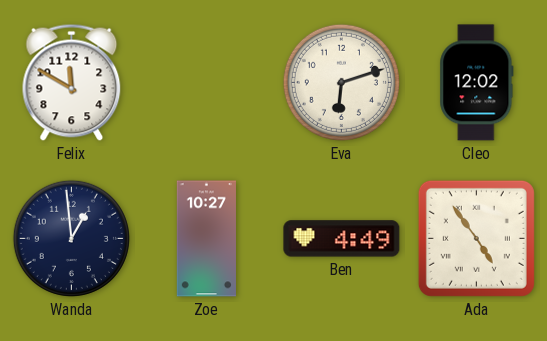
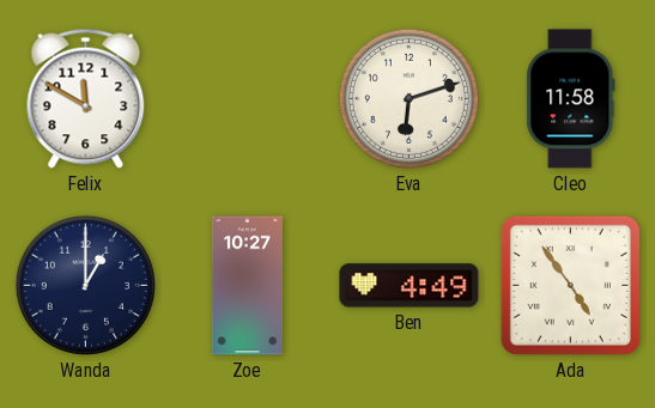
Cleo: 12:02 -> 11:58
Wanda: 12:59 -> 1:00
